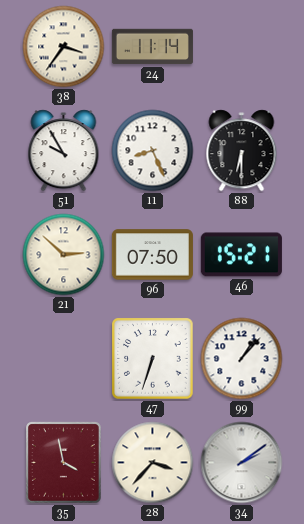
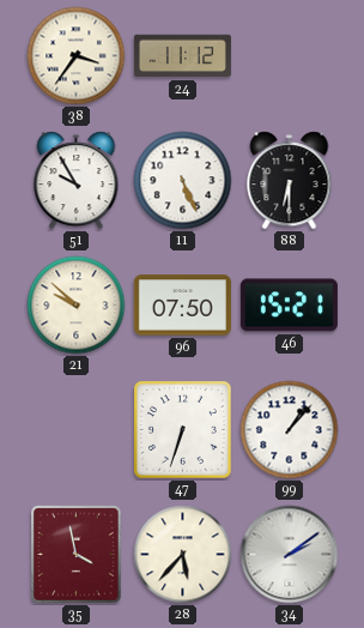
24: 11:14 -> 11:12
11: 8:26 -> 5:26
21: 2:52 -> 9:52
28: 3:37 -> 5:37
